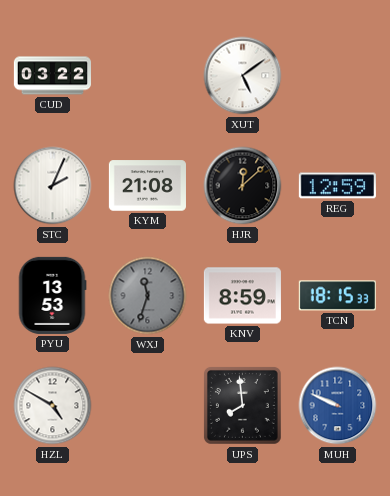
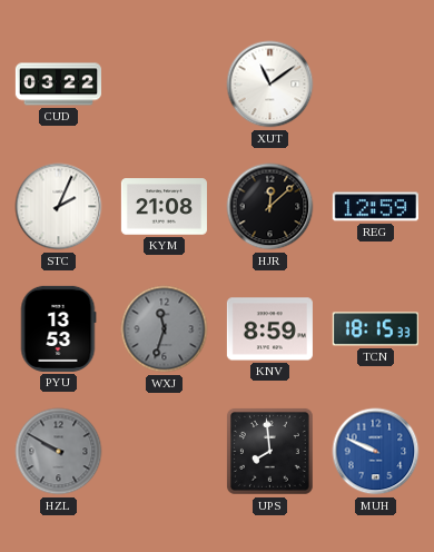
XUT: 5:09 -> 11:09
HZL: 4:50 -> 9:50
HZL dial: white -> grey
